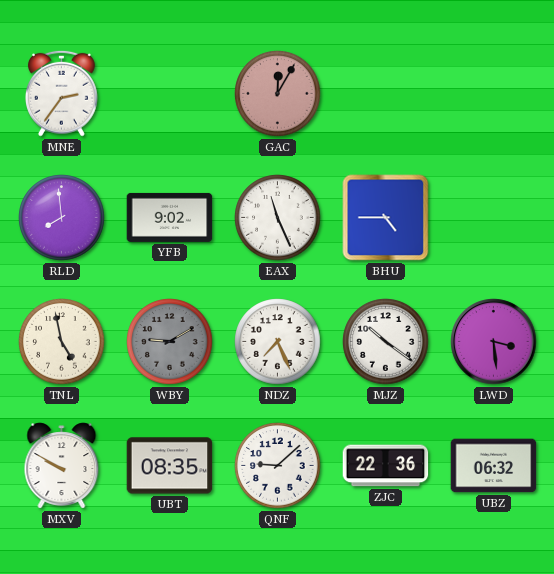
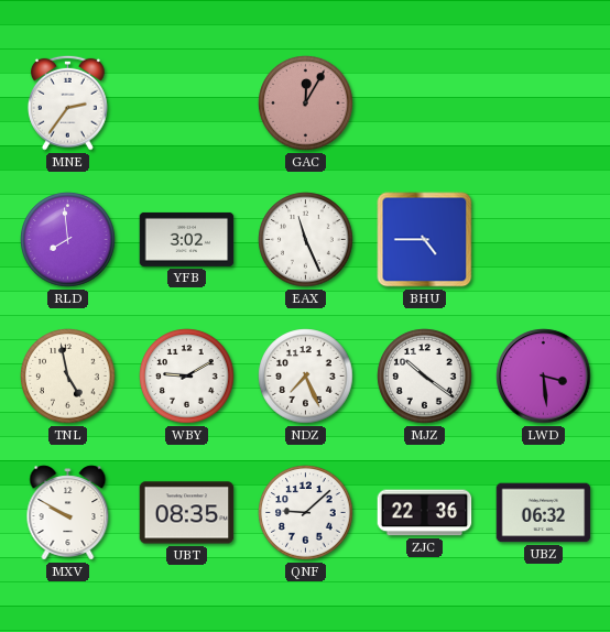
YFB: 9:02 -> 3:02
WBY dial: grey -> white
